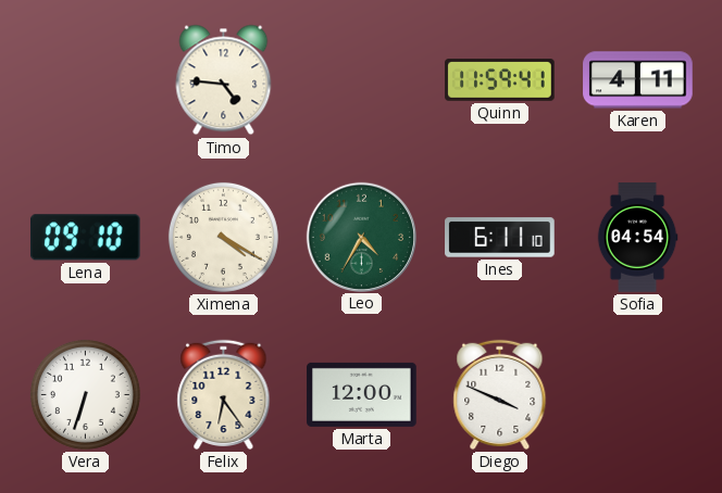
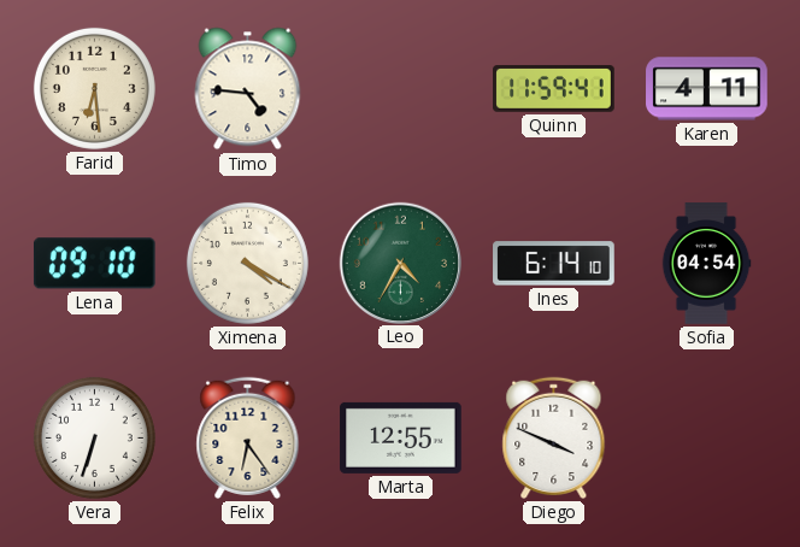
Farid: none -> 6:29
Ines: 6:11 -> 6:14
Marta: 12:00 -> 12:55
